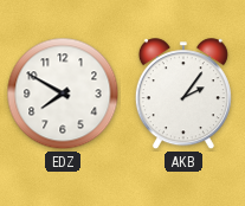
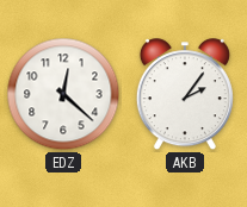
EDZ: 7:50 -> 12:22
